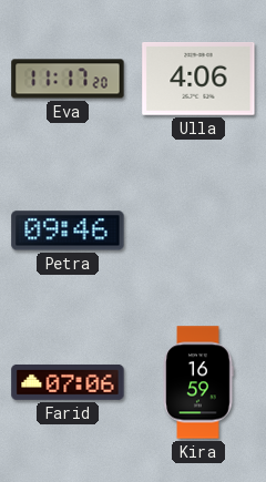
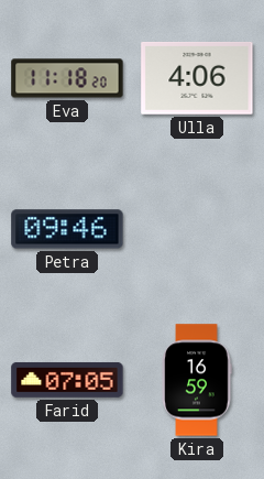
Eva: 11:17 -> 11:18
Farid: 07:06 -> 07:05
